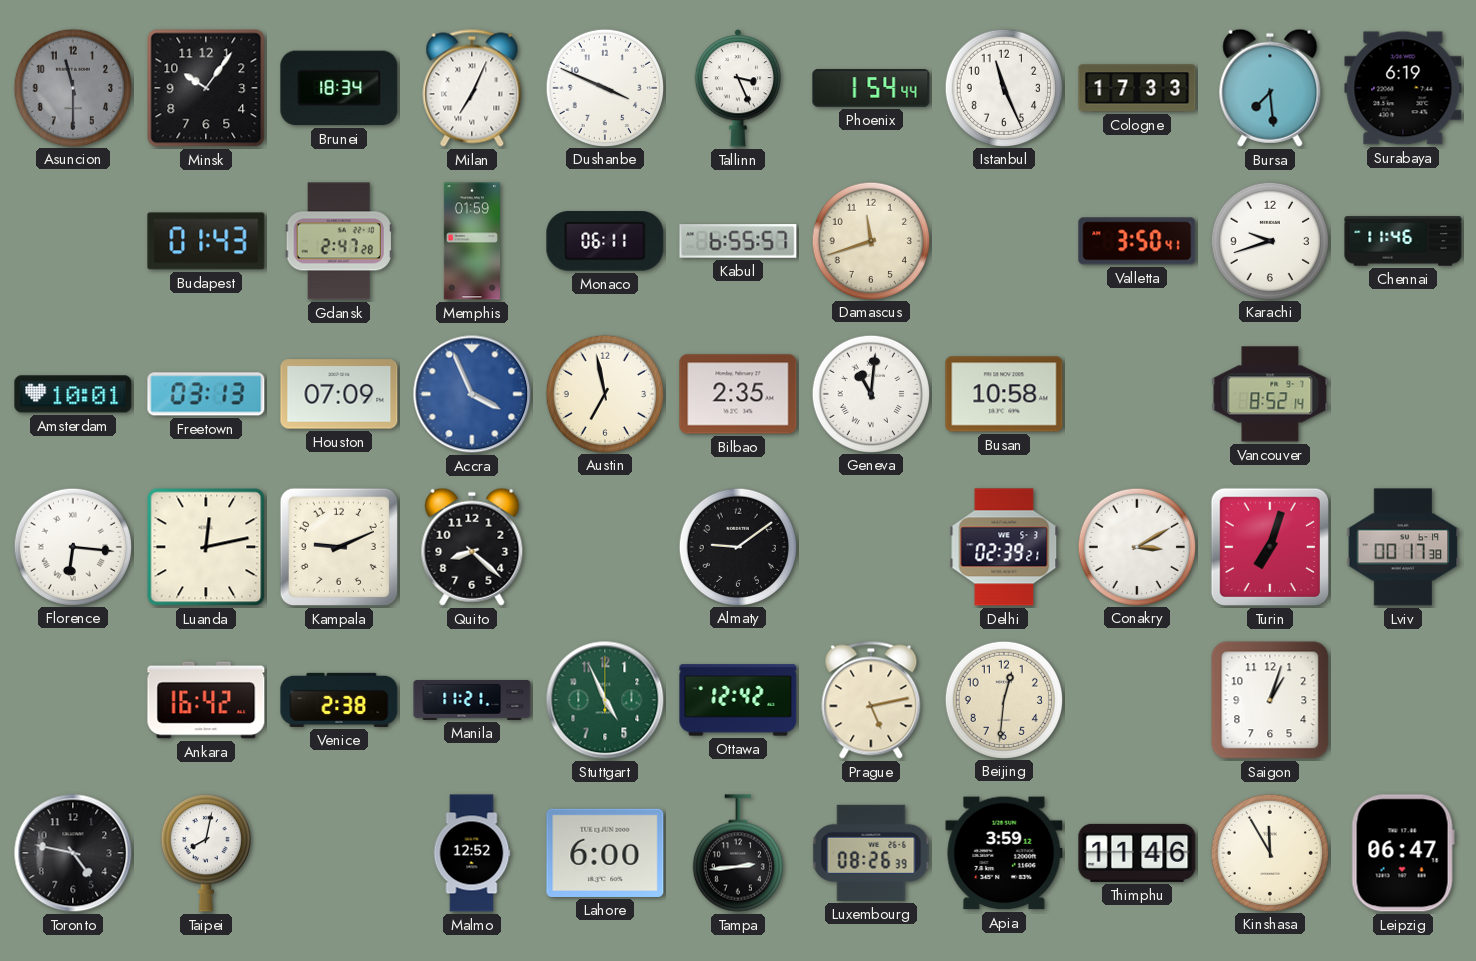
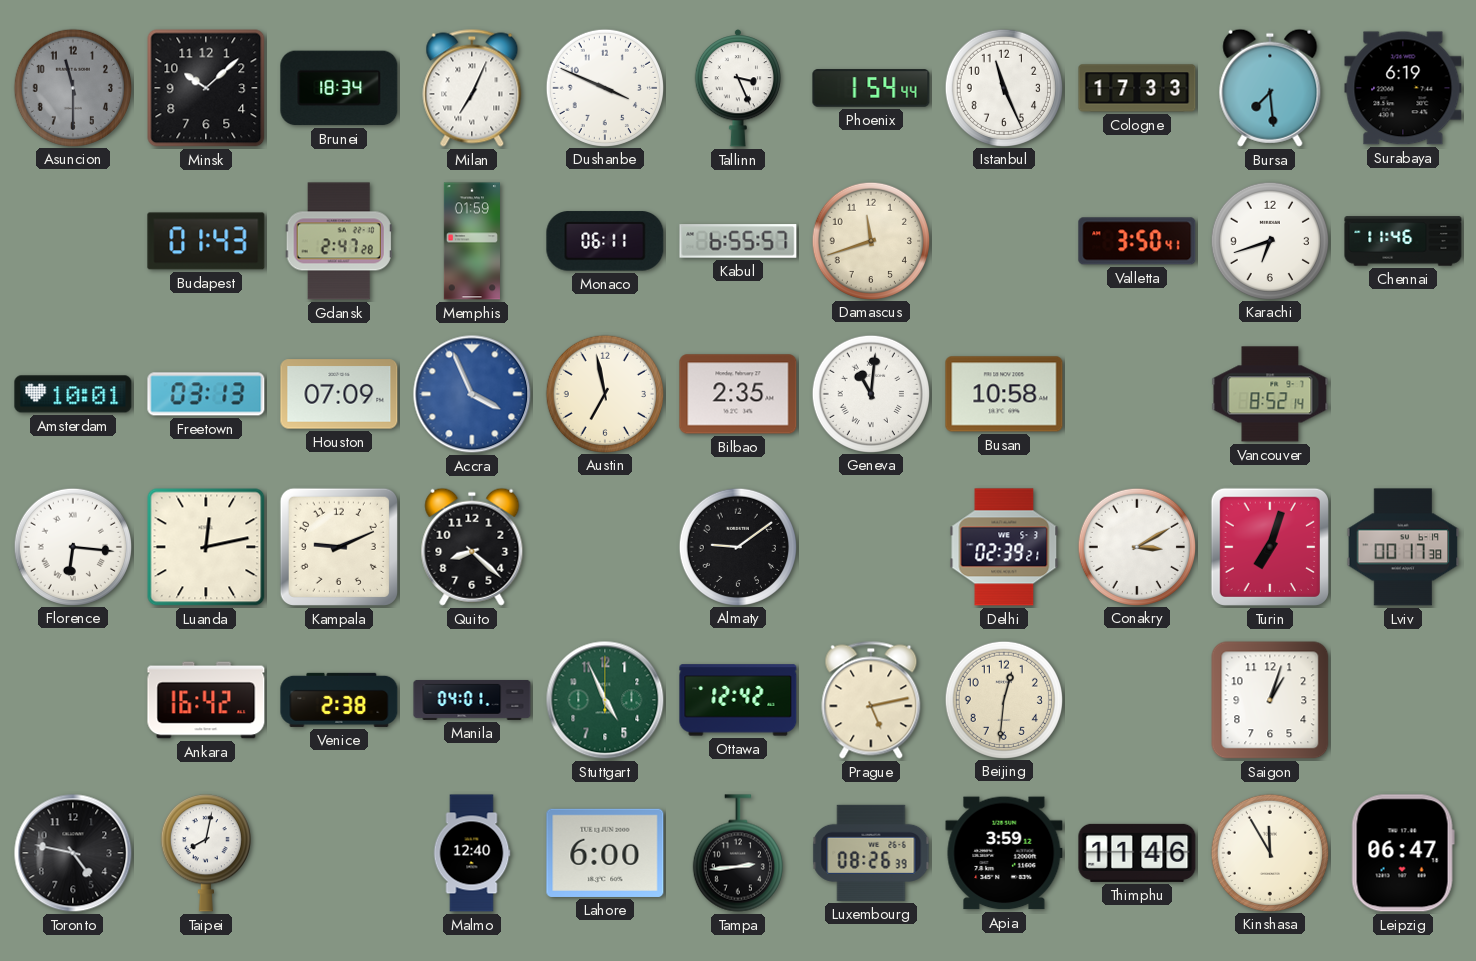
Minsk: 10:06 -> 10:08
Karachi: 9:42 -> 6:42
Manila: 11:21 -> 04:01
Malmo: 12:52 -> 12:40
